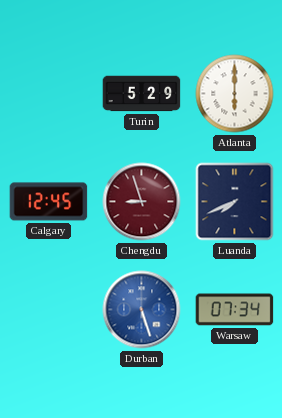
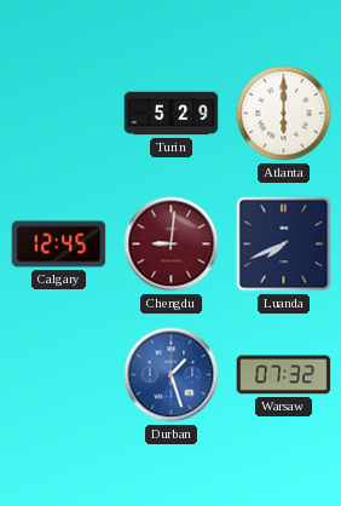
Chengdu: 8:57 -> 9:01
Durban: 5:27 -> 1:27
Warsaw: 07:34 -> 07:32
